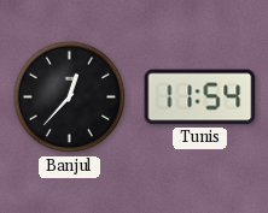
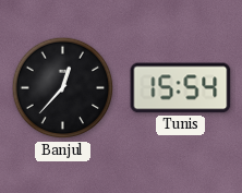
Tunis: 11:54 -> 15:54
